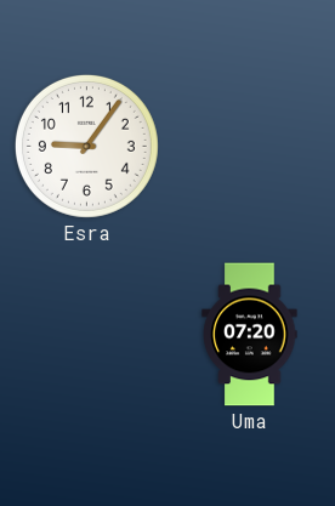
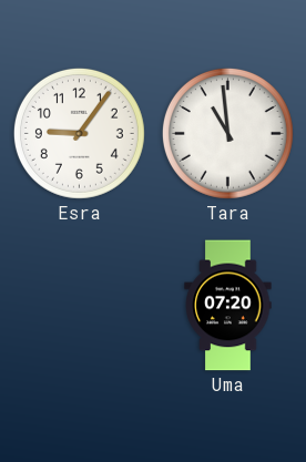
Tara: none -> 10:59
